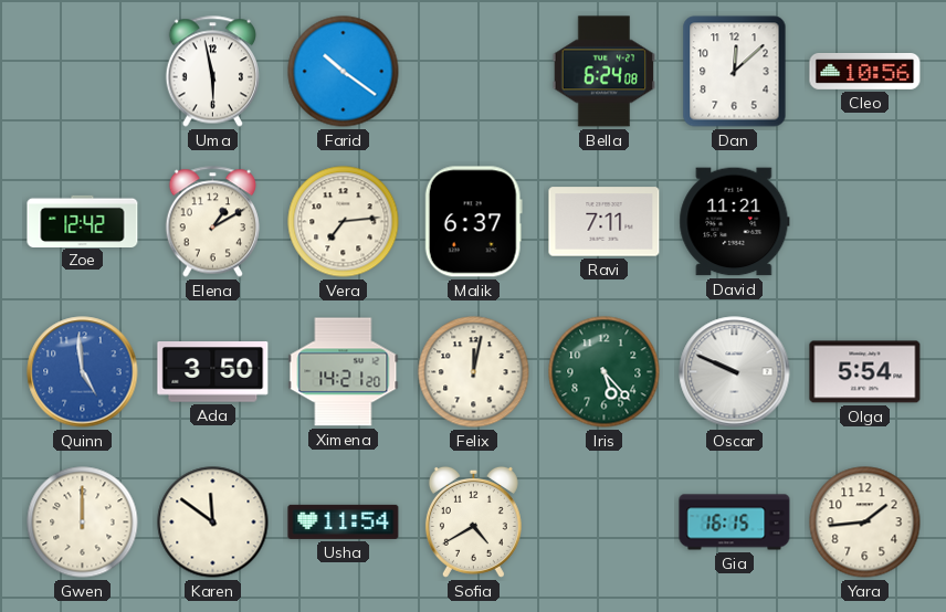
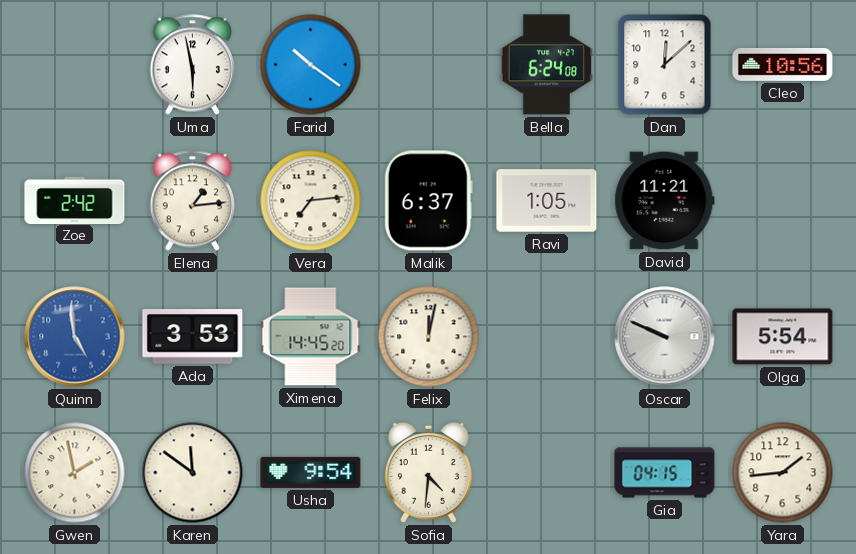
Zoe: 12:42 -> 2:42
Elena: 1:10 -> 1:14
Ravi: 7:11 -> 1:05
Ada: 3:50 -> 3:53
Ximena: 14:21 -> 14:45
Iris: 5:23 -> none
Gwen: 12:00 -> 1:58
Usha: 11:54 -> 9:54
Sofia: 4:40 -> 4:31
Gia: 16:15 -> 04:15
